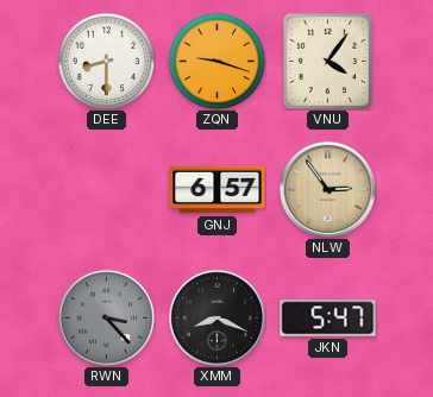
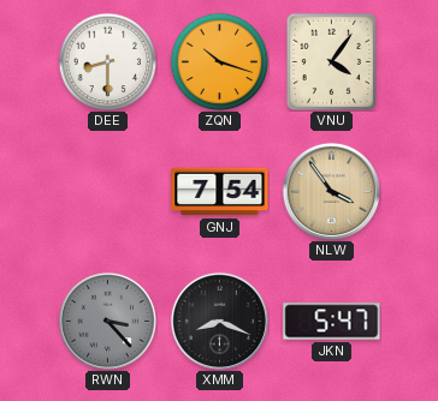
ZQN: 9:18 -> 10:18
GNJ: 6:57 -> 7:54
NLW: 2:54 -> 3:54
